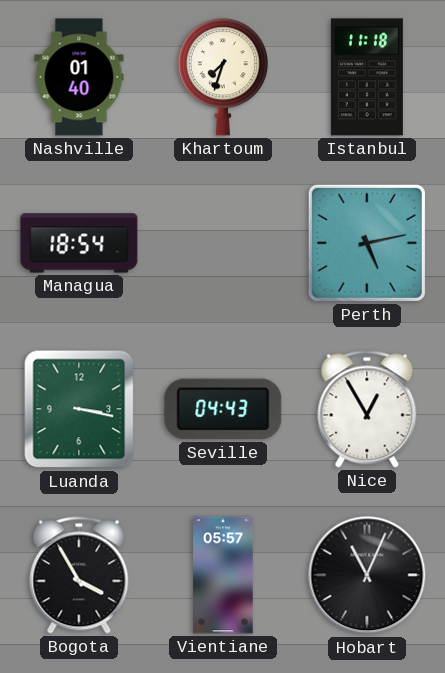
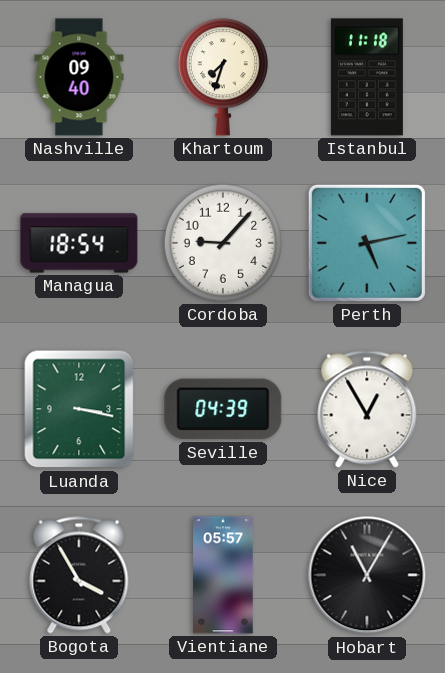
Nashville: 01:40 -> 09:40
Cordoba: none -> 9:07
Seville: 04:43 -> 04:39
Hobart: 11:04 -> 11:05
